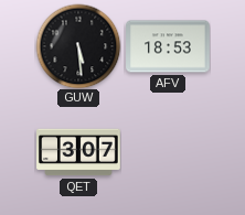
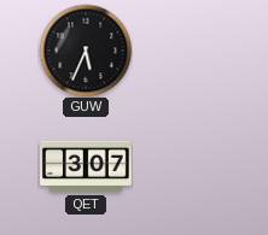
GUW: 5:29 -> 5:34
AFV: 18:53 -> none
